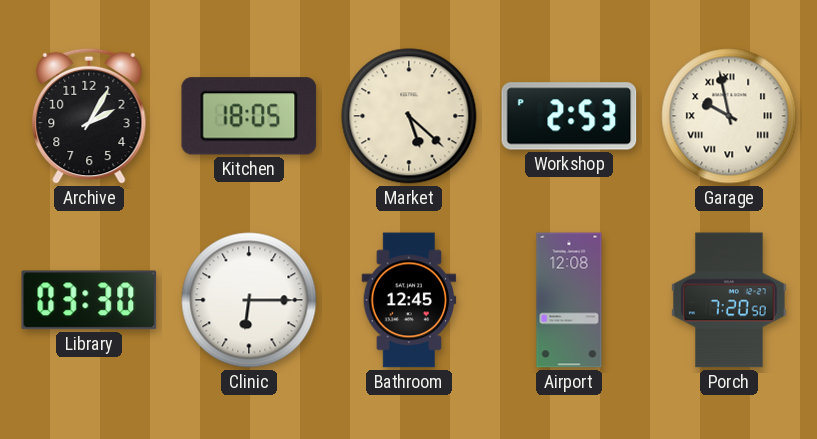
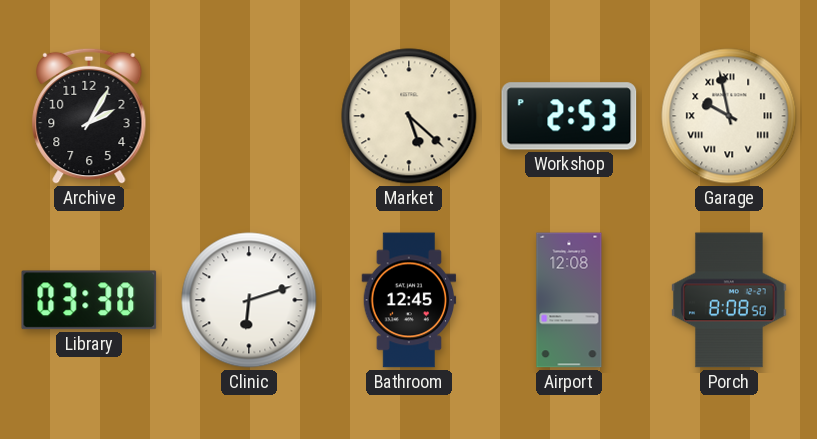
Kitchen: 18:05 -> none
Clinic: 6:15 -> 6:12
Porch: 7:20 -> 8:08
